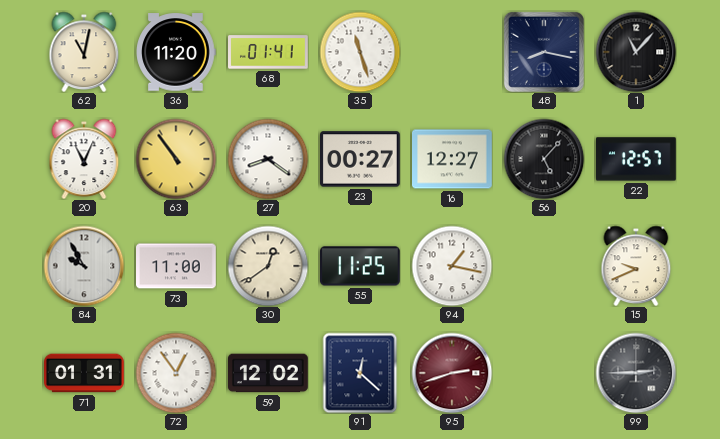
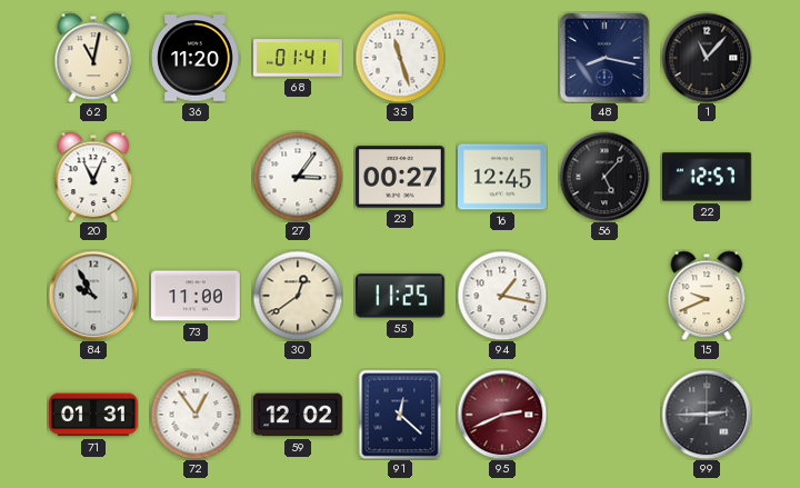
63: 10:54 -> none
27: 8:21 -> 3:06
16: 12:27 -> 12:45
95: 2:42 -> 2:41
